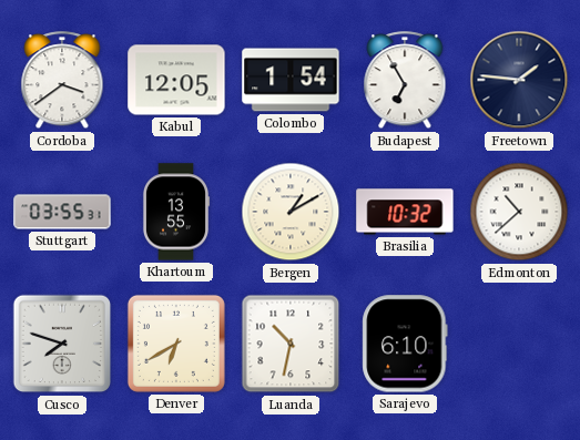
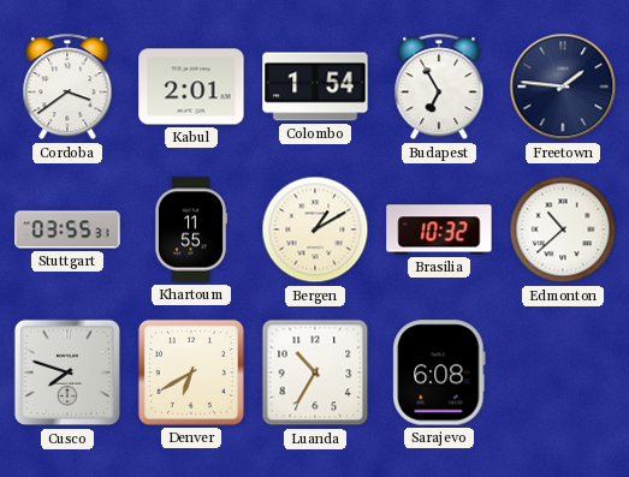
Kabul: 12:05 -> 2:01
Khartoum: 13:55 -> 11:55
Luanda: 10:32 -> 10:35
Sarajevo: 6:10 -> 6:08
